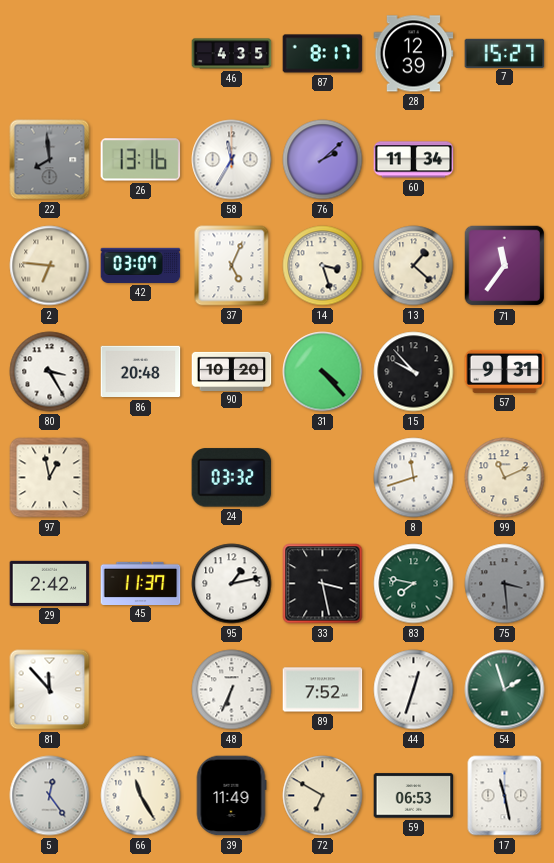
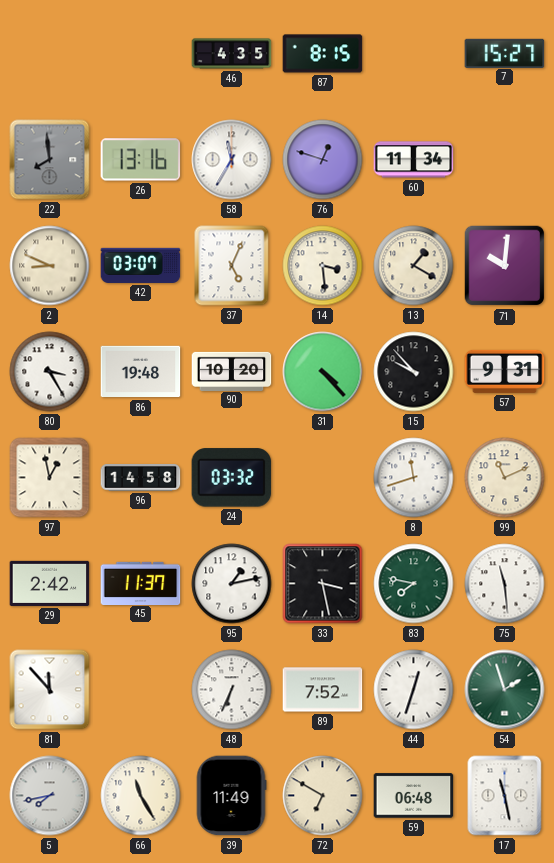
87: 8:17 -> 8:15
28: 12:39 -> none
76: 2:08 -> 12:48
2: 6:46 -> 8:49
14: 3:27 -> 3:29
13: 1:22 -> 1:20
71: 11:36 -> 10:01
86: 20:48 -> 19:48
96: none -> 14:58
75: 3:29 -> 11:29
75 dial: grey -> white
5: 12:24 -> 7:43
59: 06:53 -> 06:48
